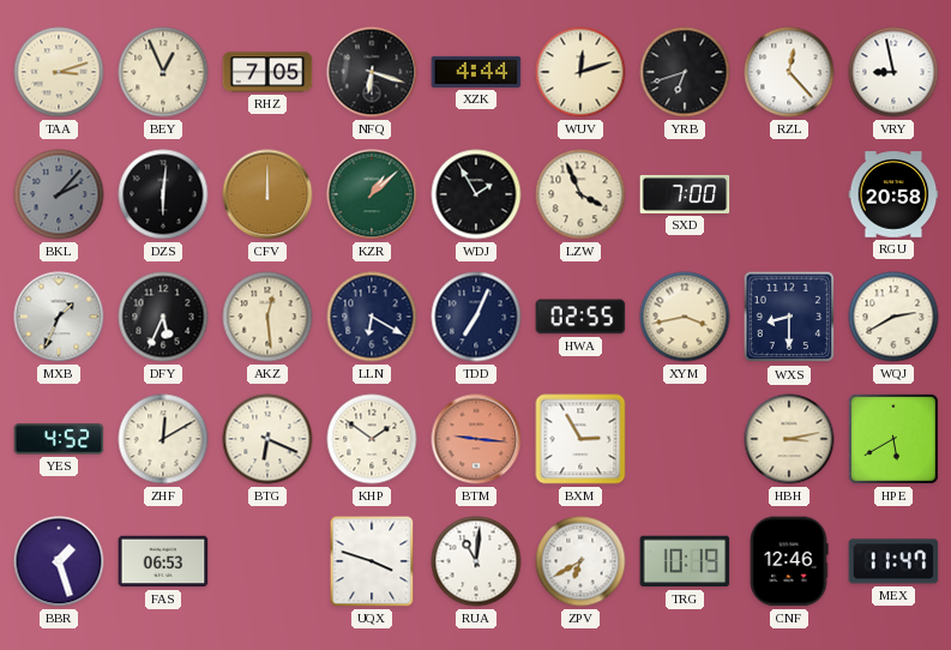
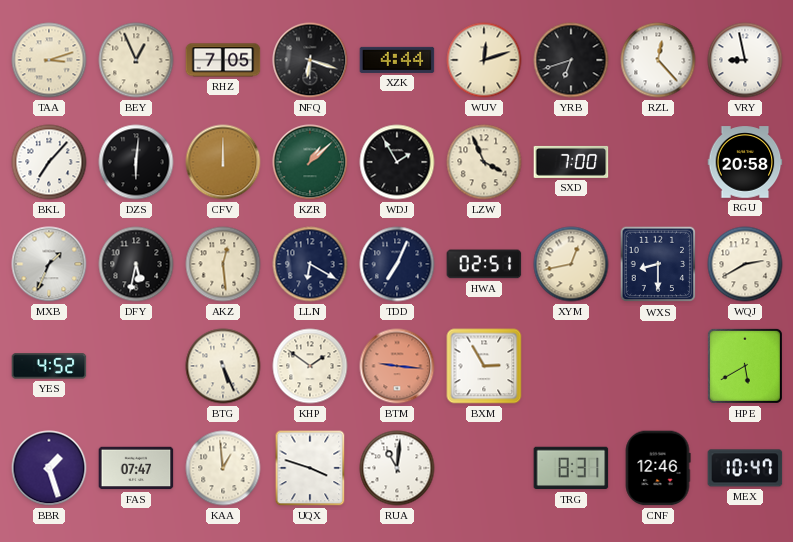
BKL: 2:07 -> 7:07
BKL dial: grey -> white
DFY: 5:34 -> 5:32
HWA: 02:55 -> 02:51
XYM: 3:43 -> 12:43
ZHF: 12:10 -> none
BTG: 6:19 -> 5:26
HBH: 3:13 -> none
FAS: 06:53 -> 07:47
KAA: none -> 12:59
ZPV: 6:40 -> none
TRG: 10:19 -> 8:31
MEX: 11:47 -> 10:47
